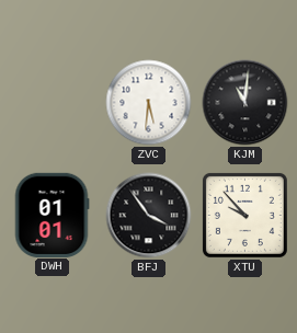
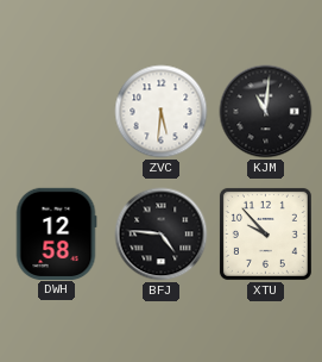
DWH: 01:01 -> 12:58
BFJ: 3:54 -> 4:46
